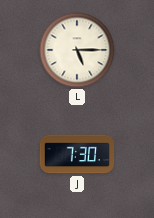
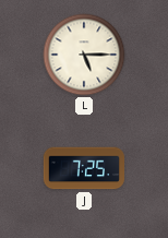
J: 7:30 -> 7:25
